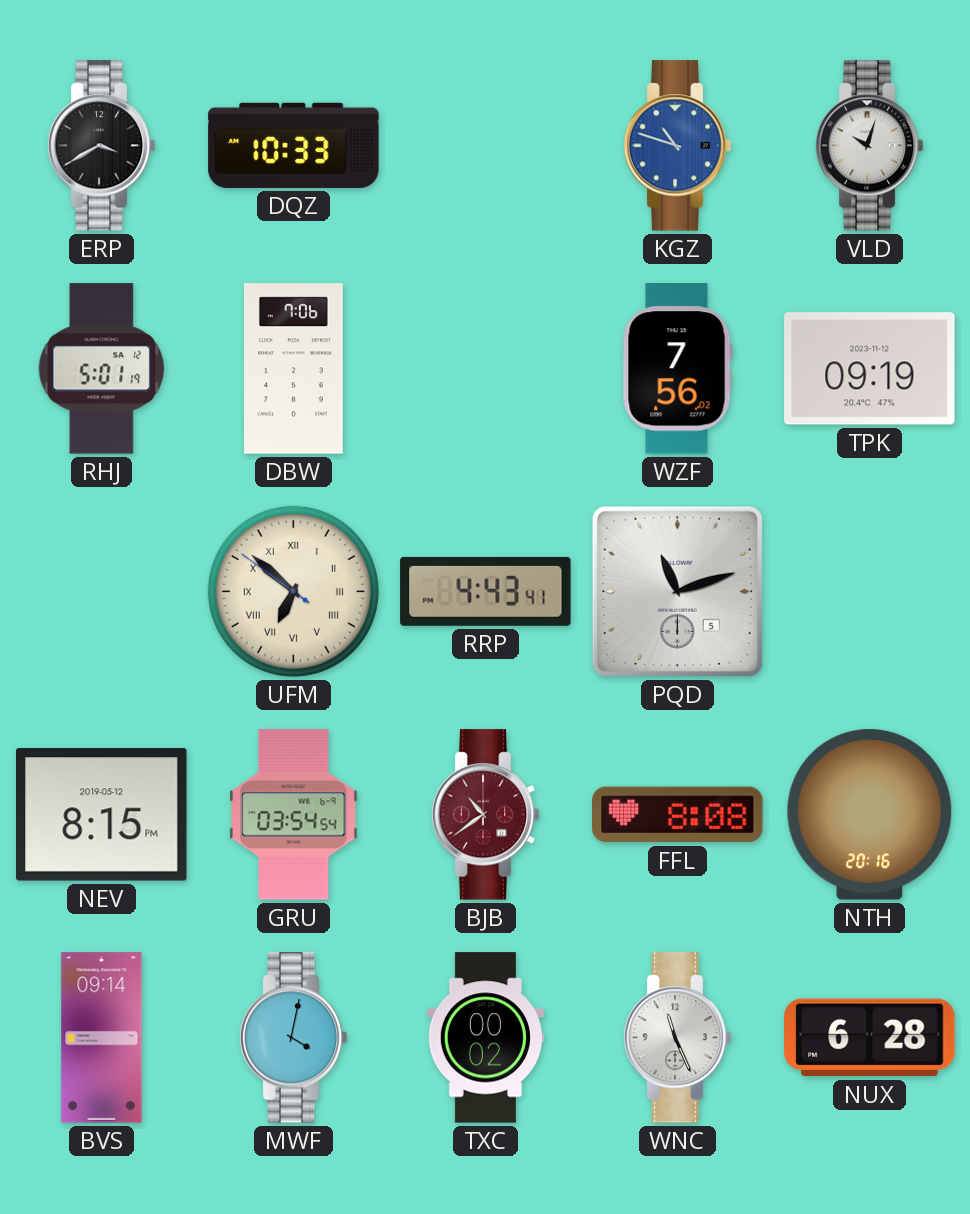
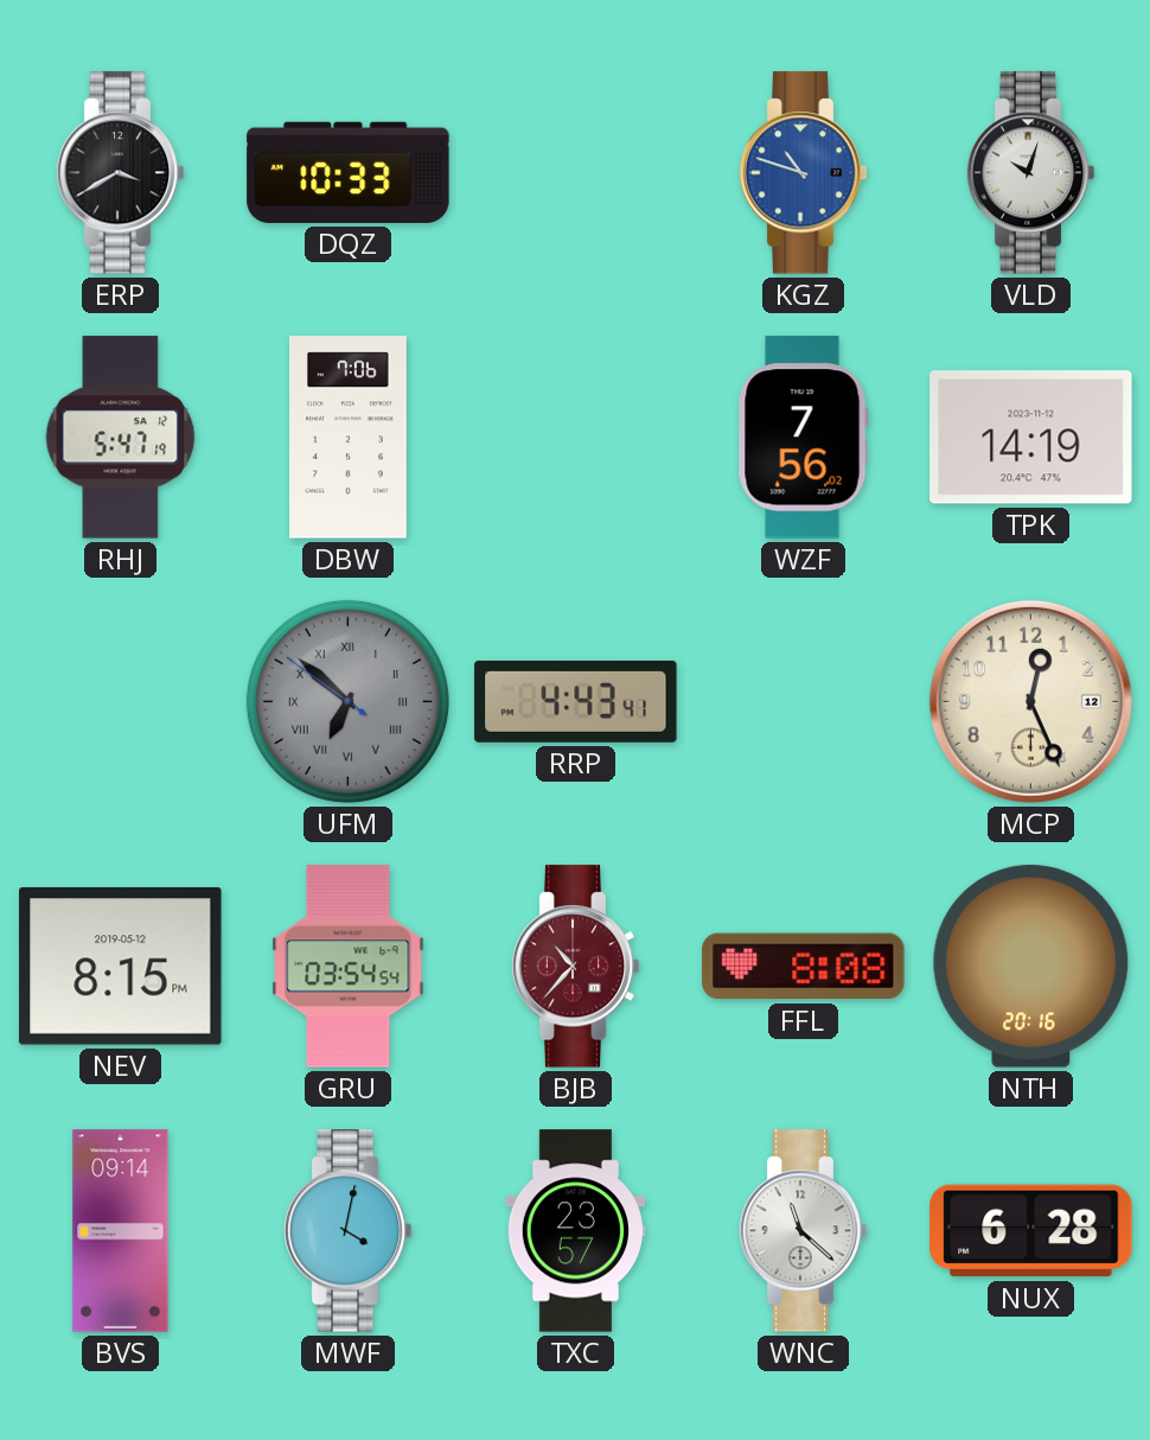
RHJ: 5:01 -> 5:47
TPK: 09:19 -> 14:19
UFM dial: cream -> grey
PQD: 11:12 -> none
MCP: none -> 12:26
BJB: 10:39 -> 10:37
TXC: 00:02 -> 23:57
WNC: 11:26 -> 11:22
